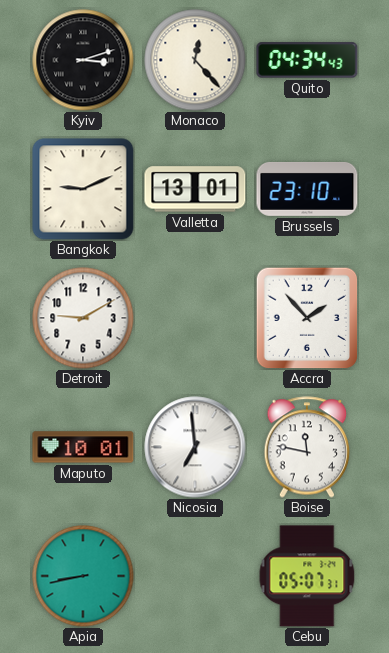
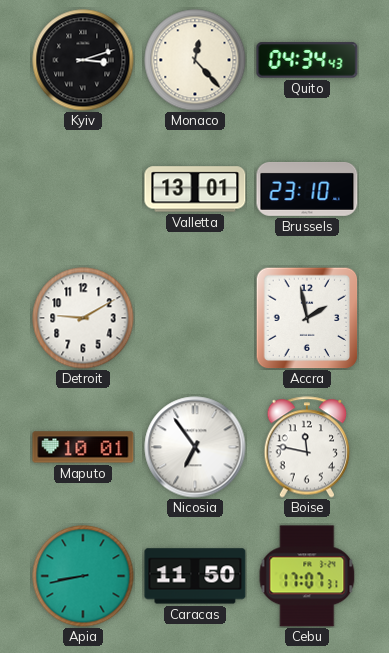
Bangkok: 9:11 -> none
Accra: 1:53 -> 1:58
Nicosia: 6:59 -> 6:54
Caracas: none -> 11:50
Cebu: 05:07 -> 17:07
